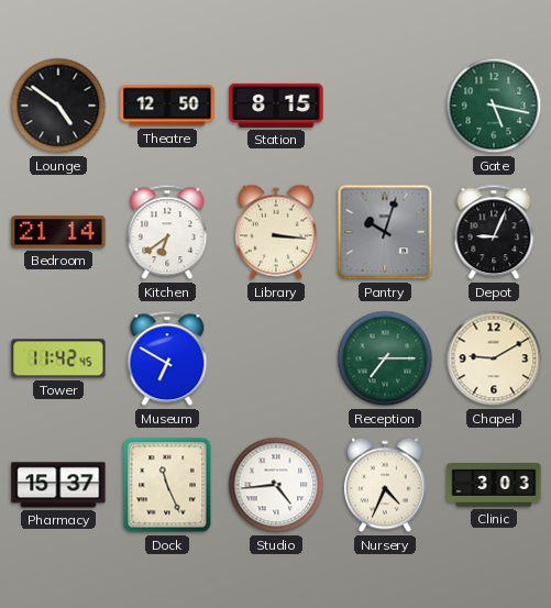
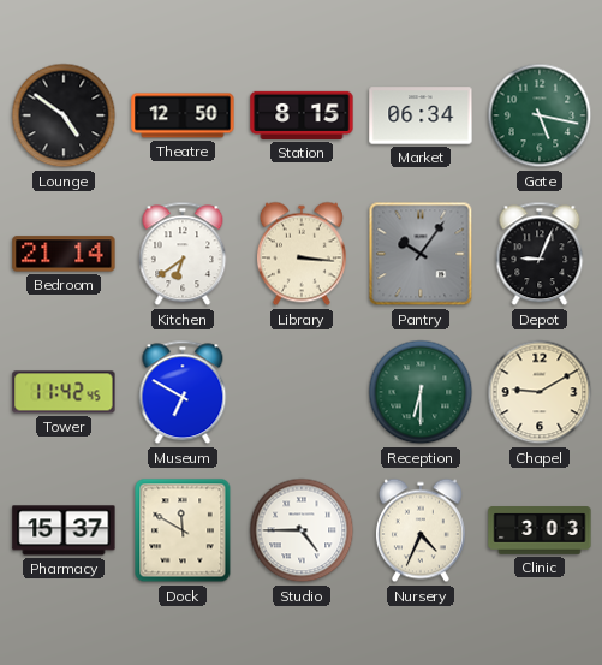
Market: none -> 06:34
Pantry: 10:03 -> 10:06
Reception: 7:15 -> 6:30
Dock: 11:26 -> 11:50
Studio: 4:44 -> 4:45
